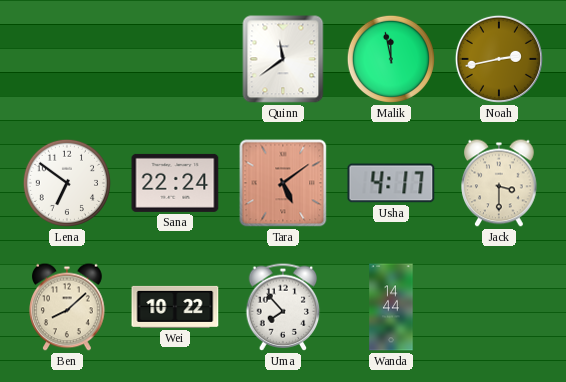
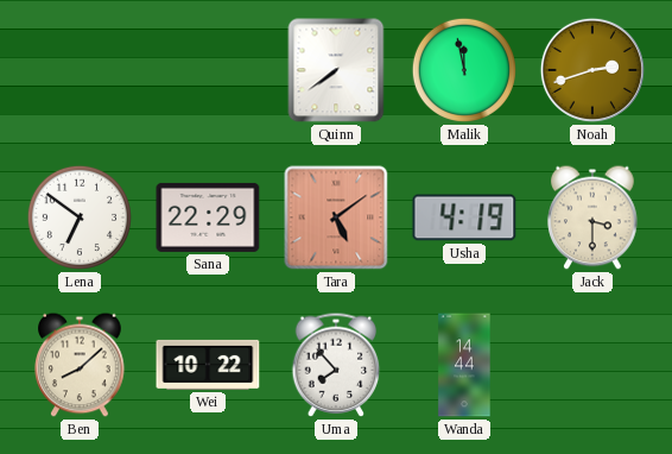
Quinn: 11:39 -> 7:39
Noah: 2:43 -> 2:42
Sana: 22:24 -> 22:29
Usha: 4:17 -> 4:19
